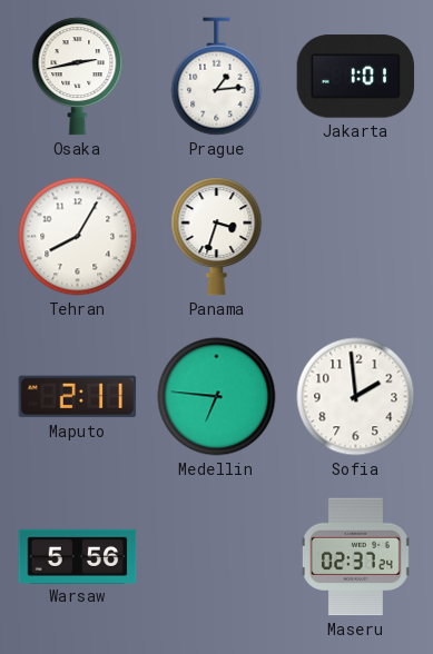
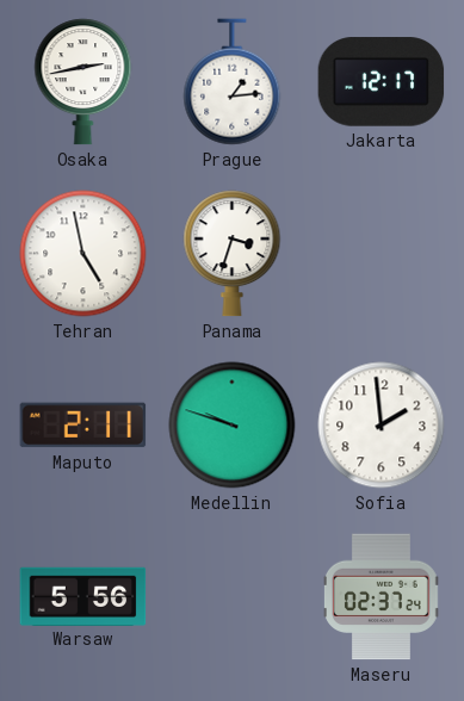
Jakarta: 1:01 -> 12:17
Tehran: 8:05 -> 4:58
Medellin: 6:46 -> 9:48
